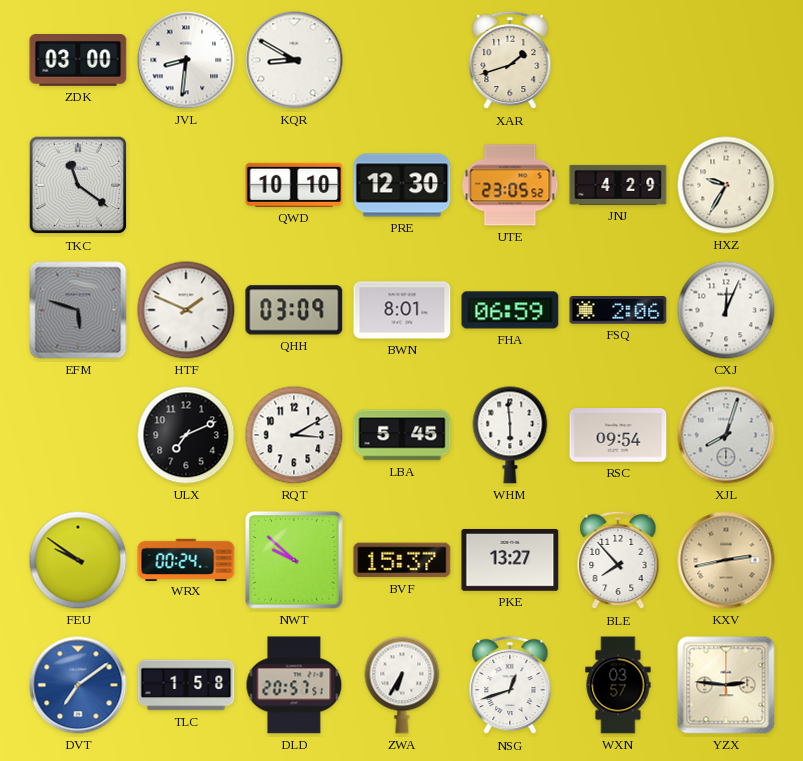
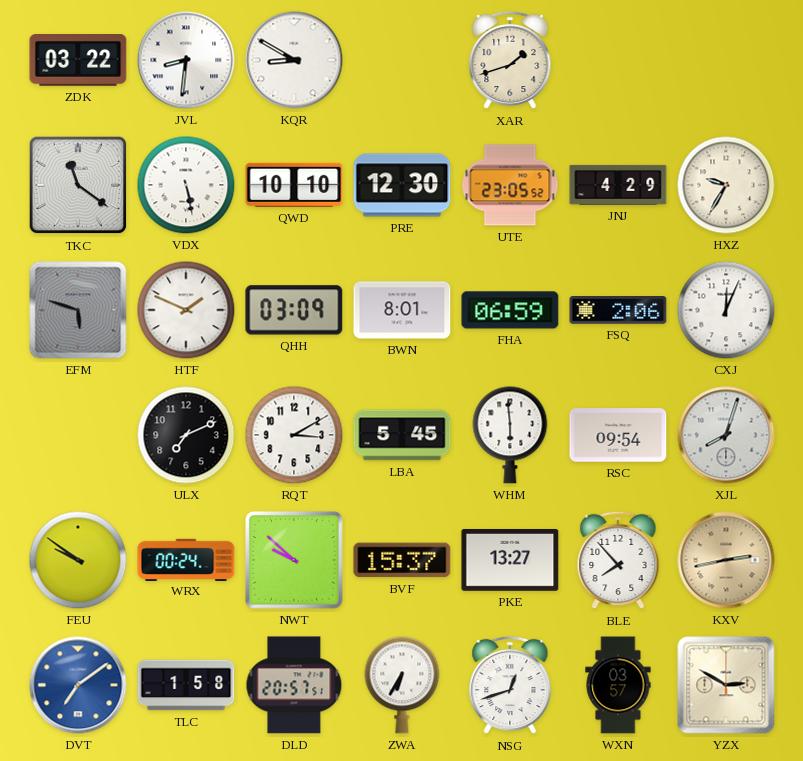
ZDK: 03:00 -> 03:22
VDX: none -> 5:28
YZX: 2:46 -> 2:50
